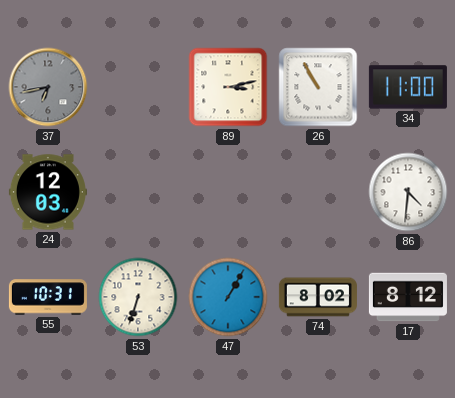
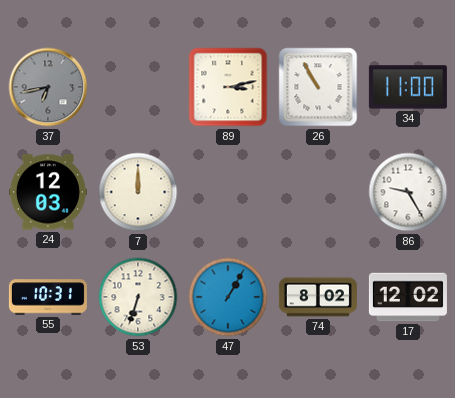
7: none -> 12:00
86: 4:31 -> 9:25
17: 8:12 -> 12:02
